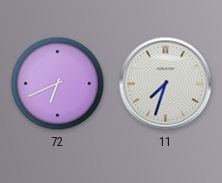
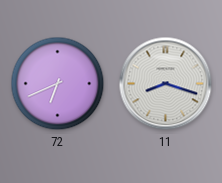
11: 7:33 -> 8:18
